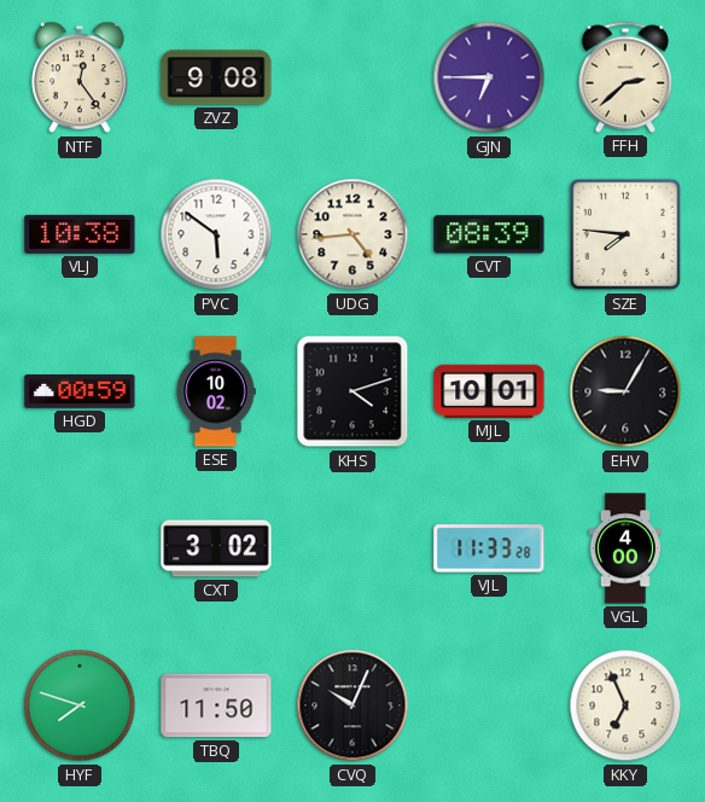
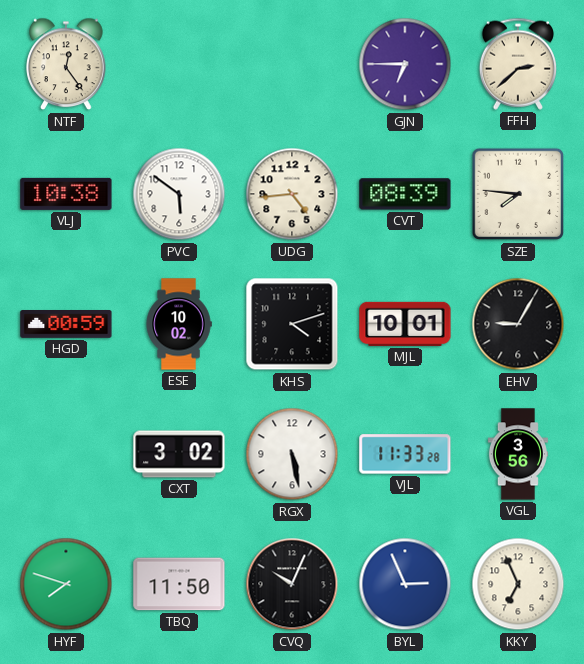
ZVZ: 9:08 -> none
RGX: none -> 5:28
VGL: 4:00 -> 3:56
BYL: none -> 2:56
